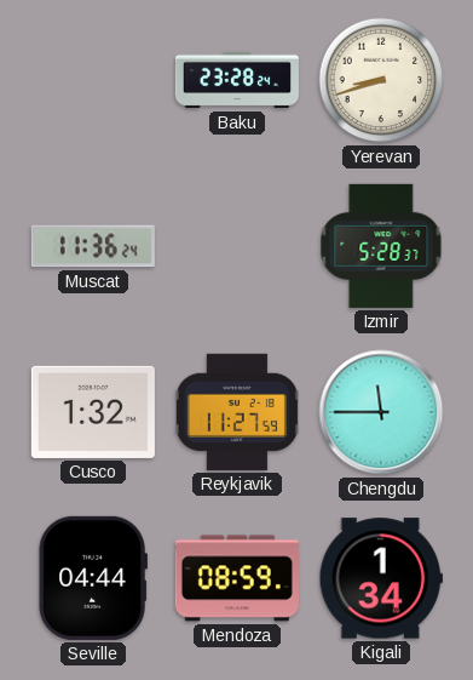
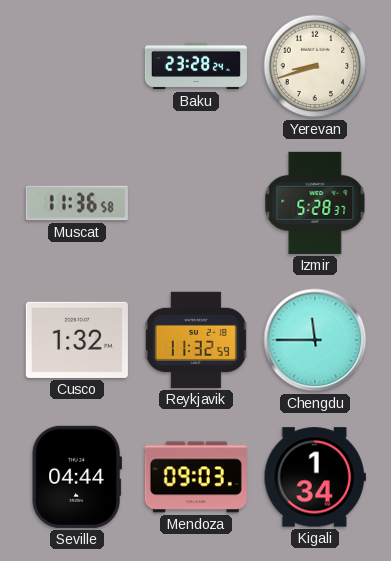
Muscat: 11:36:24 -> 11:36:58
Reykjavik: 11:27 -> 11:32
Mendoza: 08:59 -> 09:03
